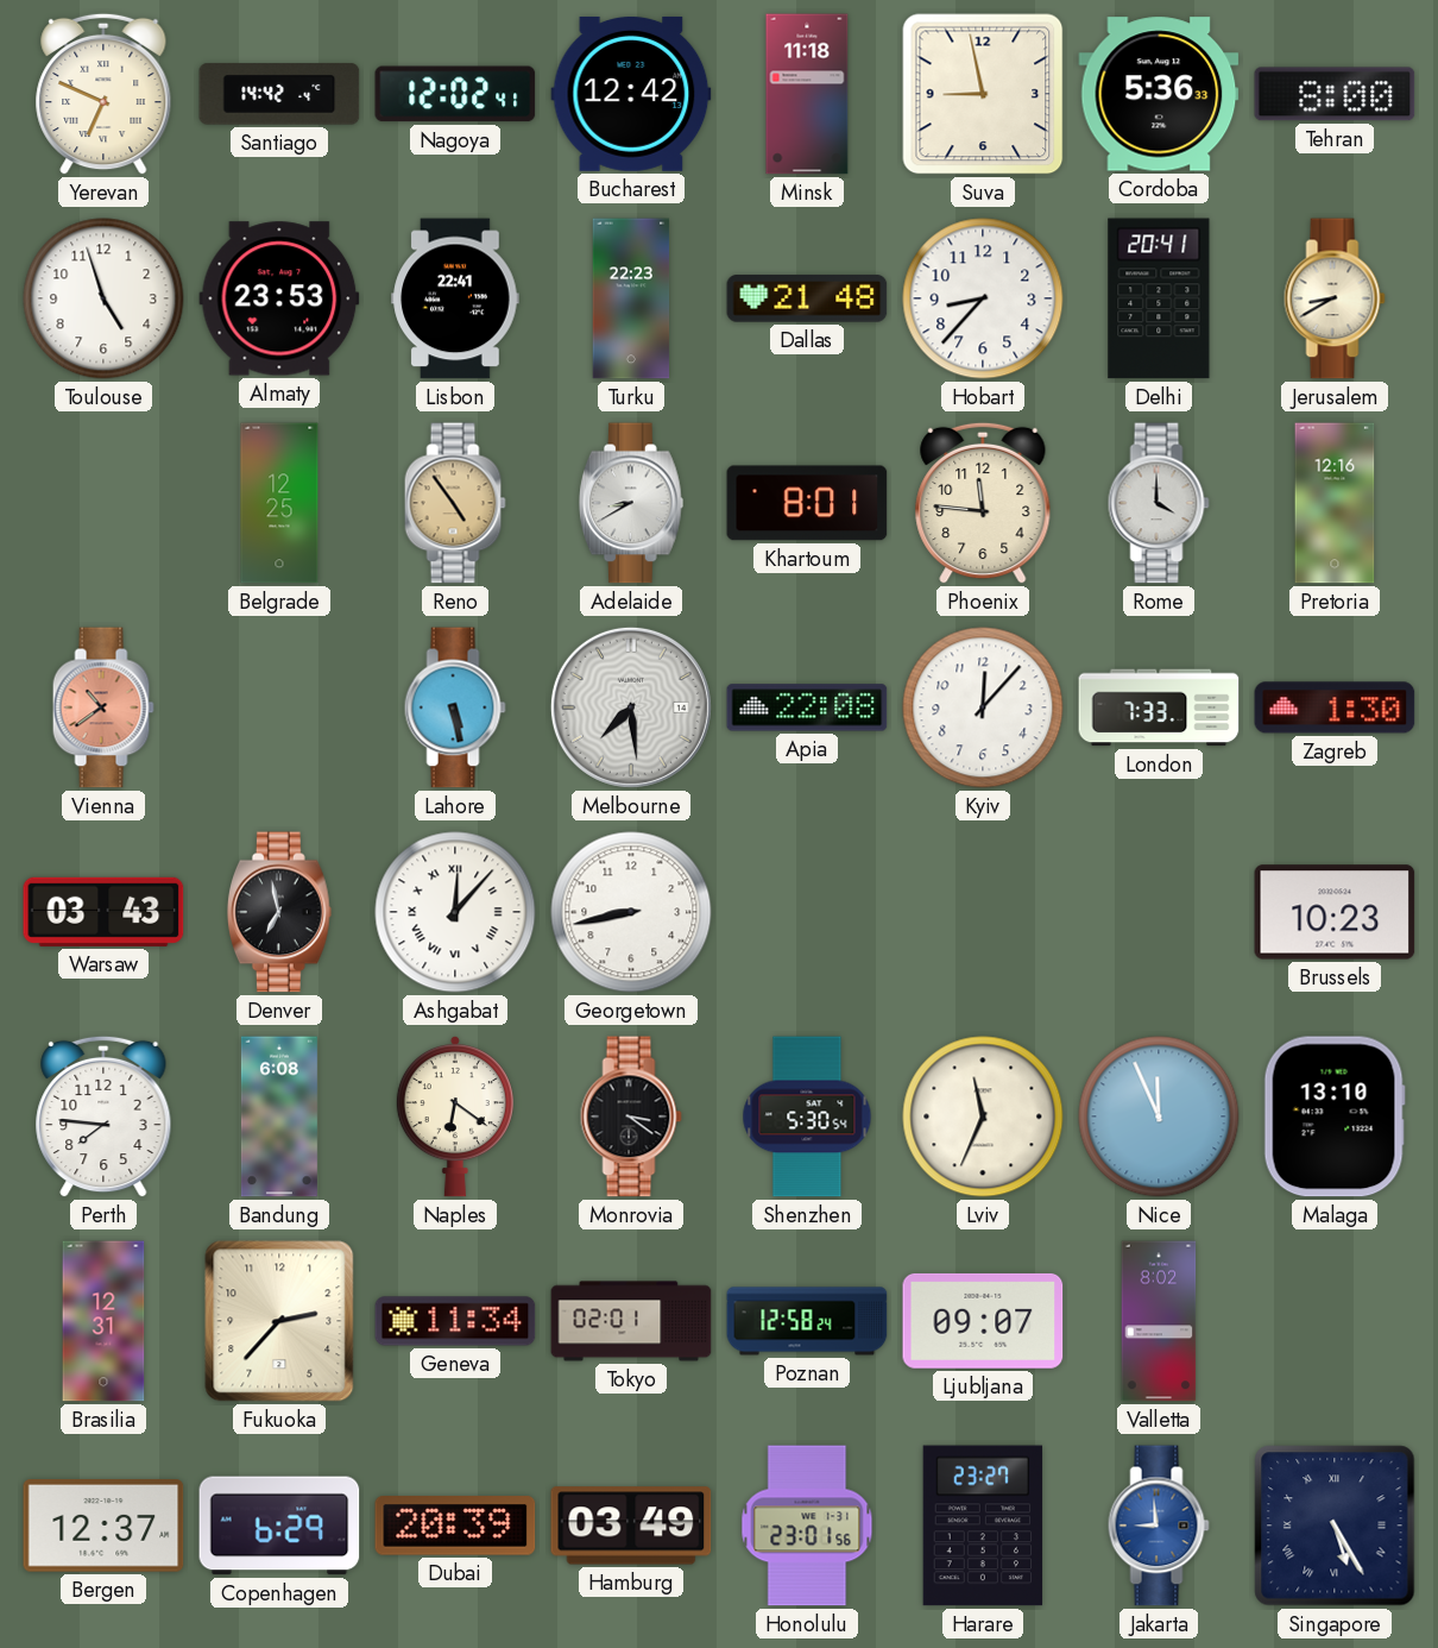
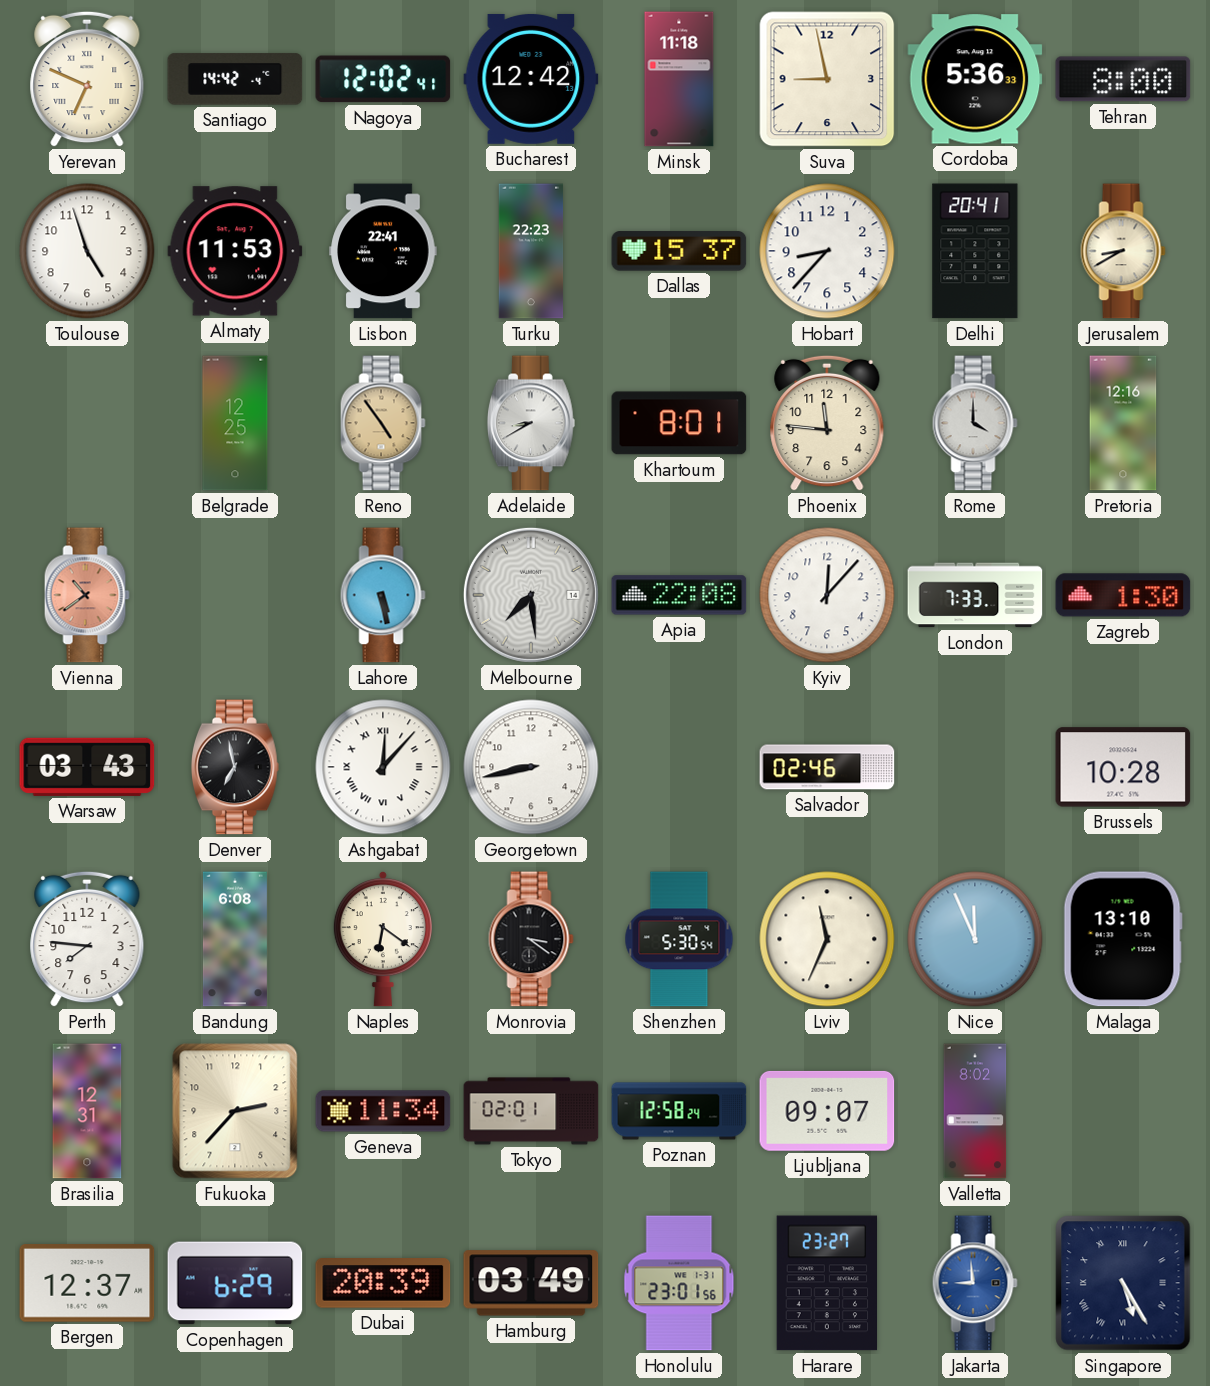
Almaty: 23:53 -> 11:53
Dallas: 21:48 -> 15:37
Salvador: none -> 02:46
Brussels: 10:23 -> 10:28
